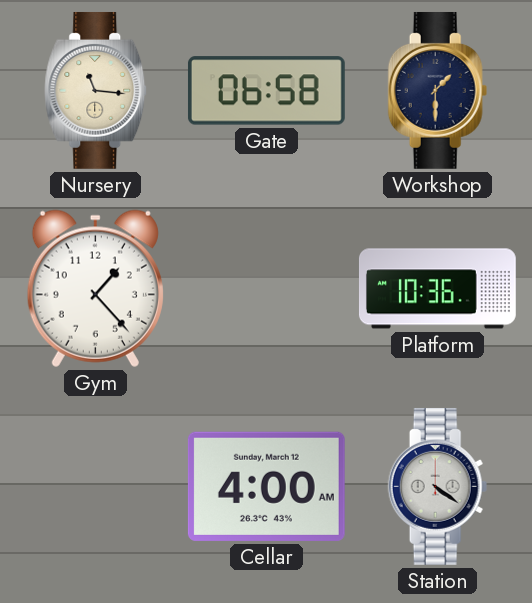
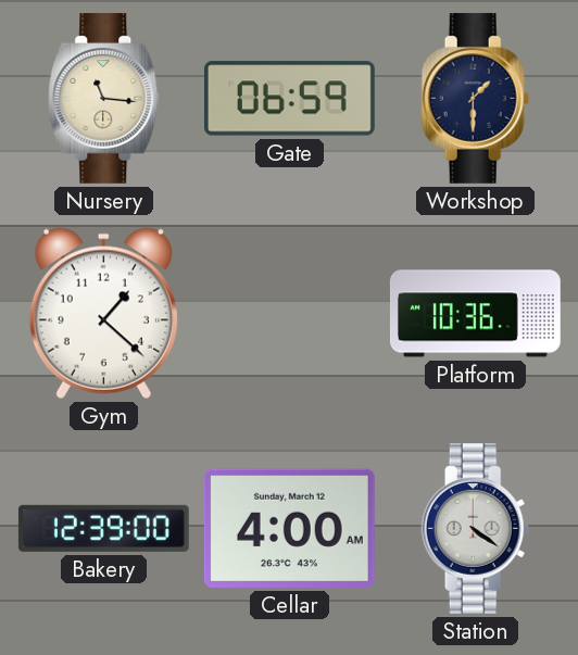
Gate: 06:58 -> 06:59
Gym: 1:23 -> 1:22
Bakery: none -> 12:39
